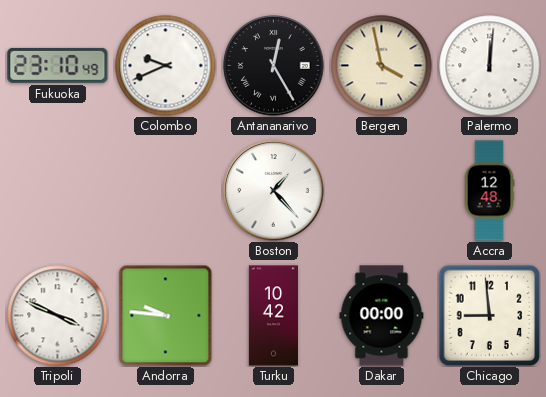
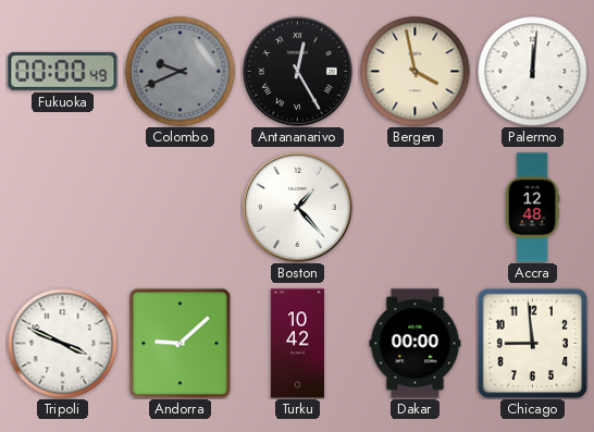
Fukuoka: 23:10 -> 00:00
Colombo dial: white -> grey
Andorra: 9:46 -> 9:08
